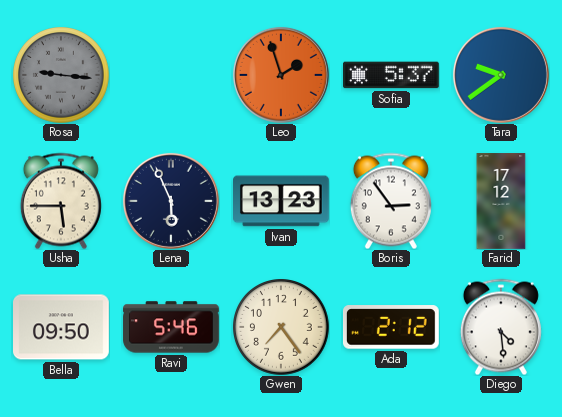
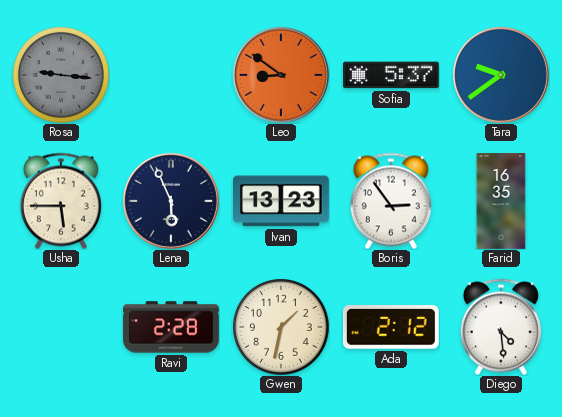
Leo: 1:57 -> 8:51
Farid: 17:12 -> 16:35
Bella: 09:50 -> none
Ravi: 5:46 -> 2:28
Gwen: 7:24 -> 1:32
